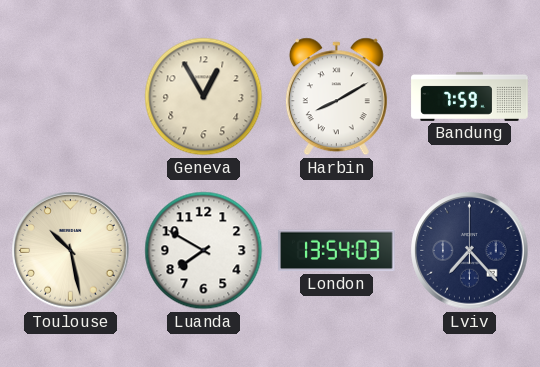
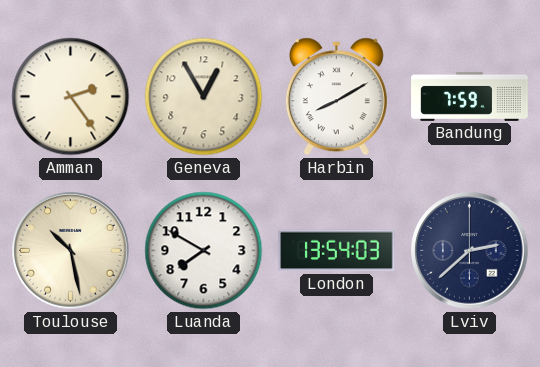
Amman: none -> 2:24
Lviv: 7:23 -> 2:38
